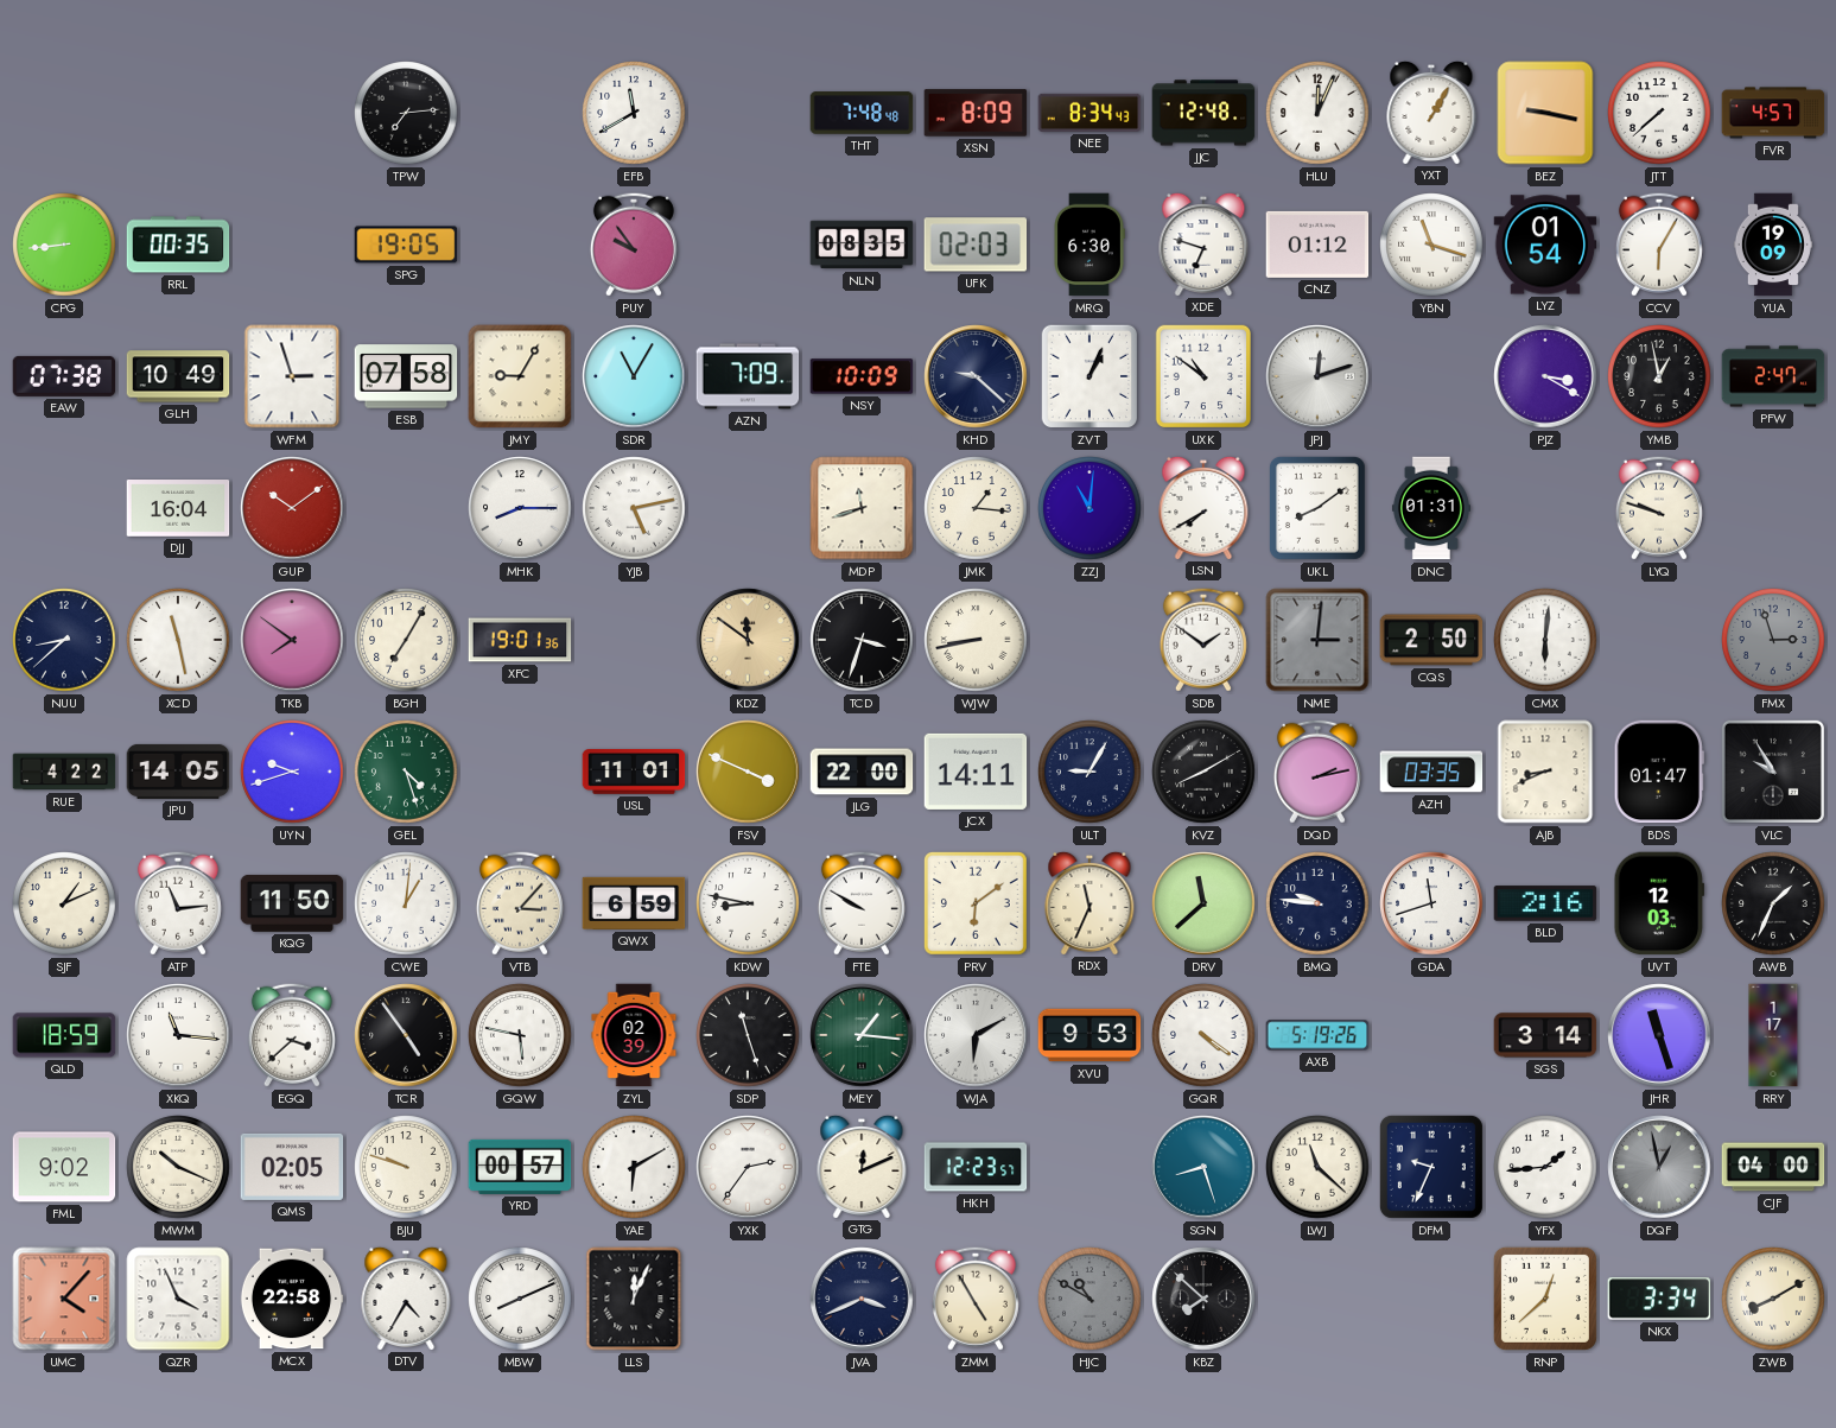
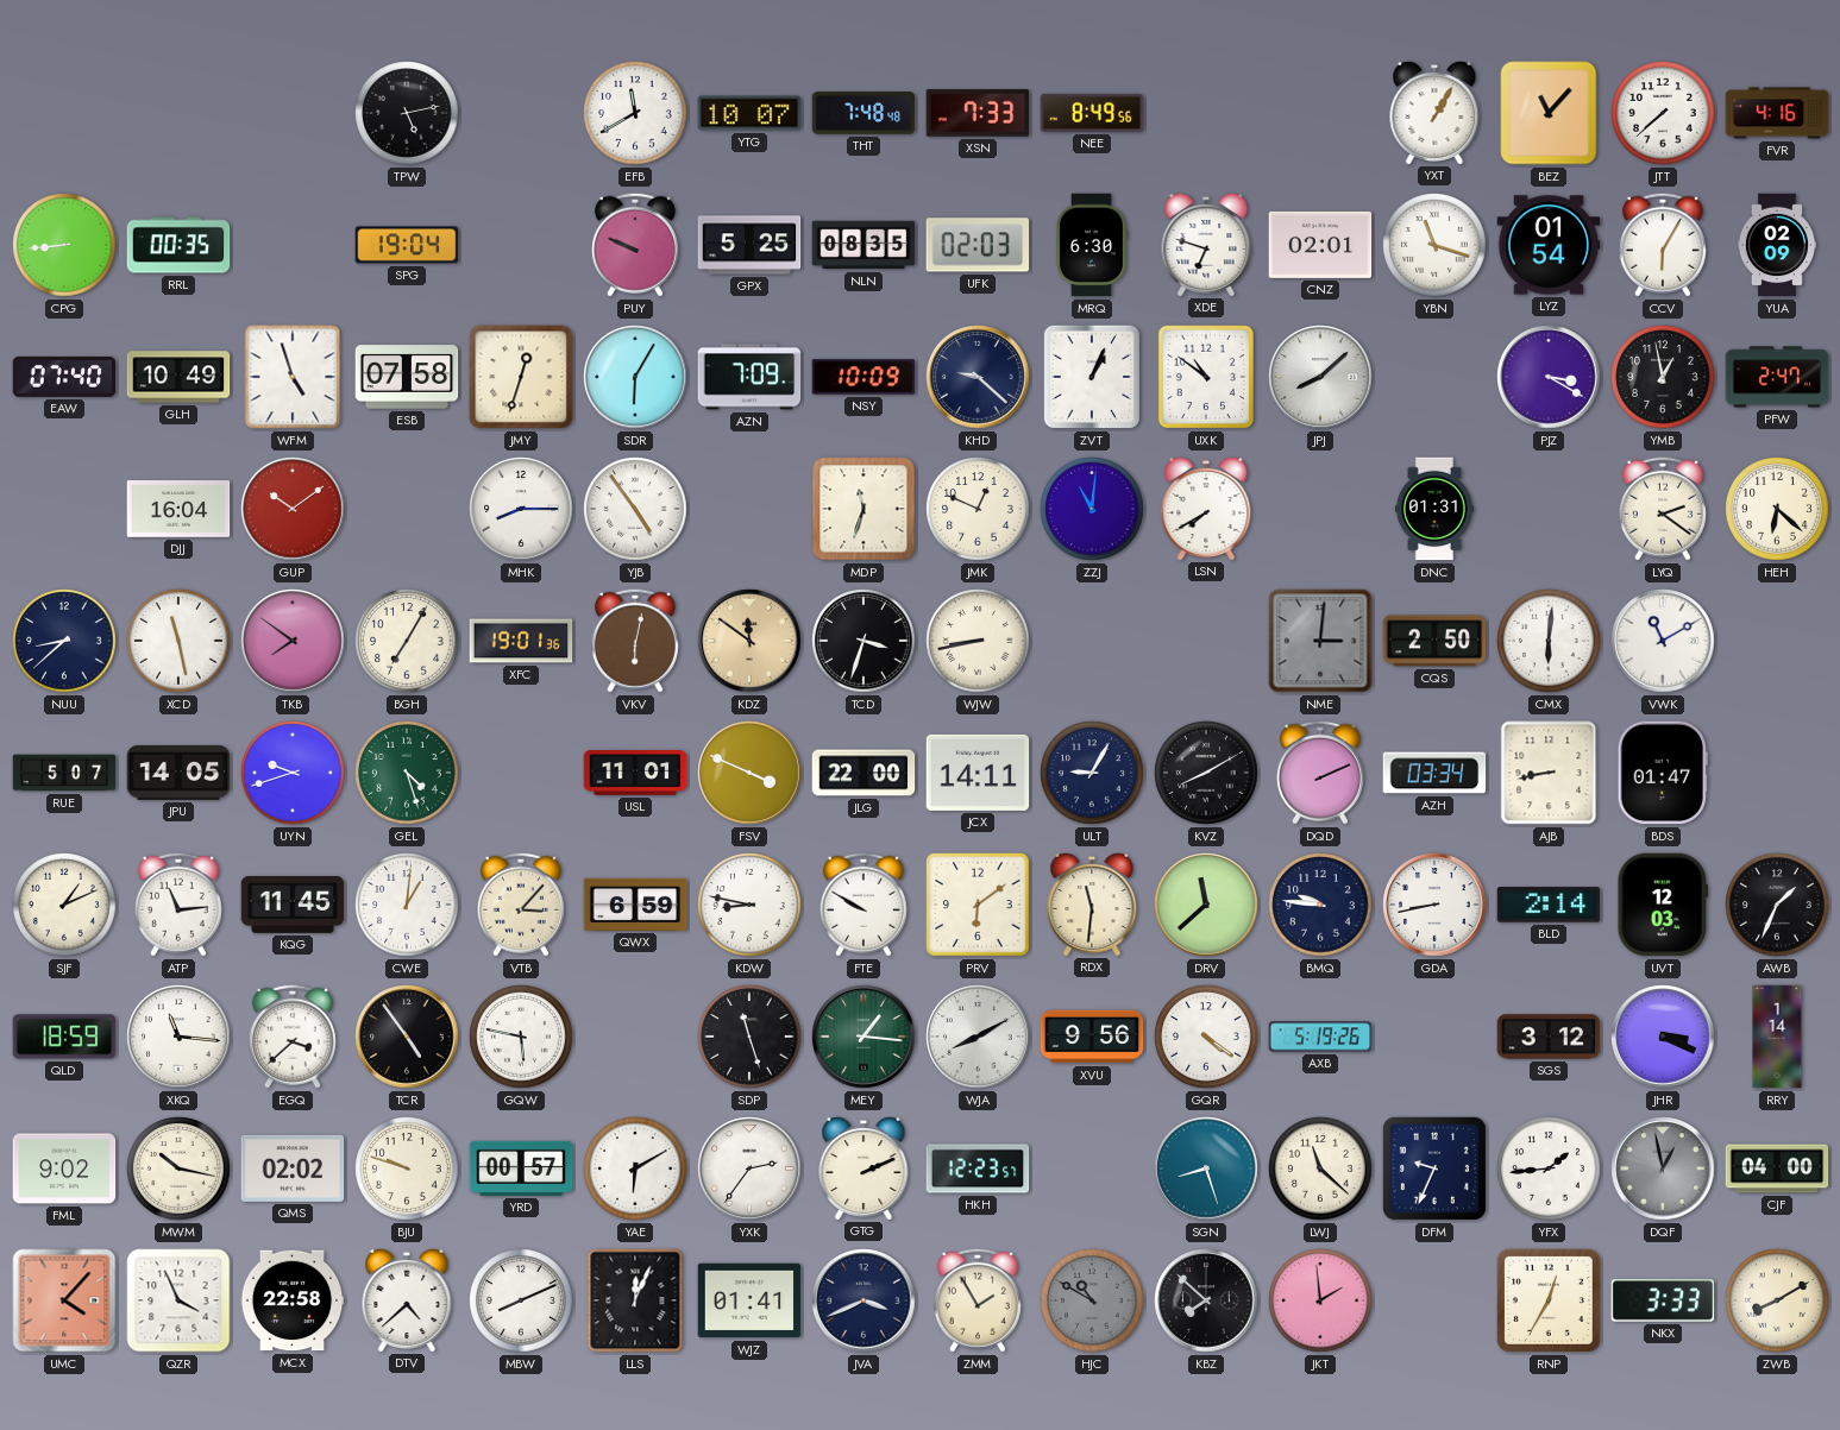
TPW: 7:14 -> 5:13
YTG: none -> 10:07
XSN: 8:09 -> 7:33
NEE: 8:34 -> 8:49
JJC: 12:48 -> none
HLU: 12:04 -> none
BEZ: 9:17 -> 11:07
FVR: 4:57 -> 4:16
SPG: 19:05 -> 19:04
PUY: 9:54 -> 9:49
GPX: none -> 5:25
CNZ: 01:12 -> 02:01
YUA: 19:09 -> 02:09
EAW: 07:38 -> 07:40
WFM: 2:57 -> 4:57
JMY: 9:05 -> 12:33
SDR: 11:05 -> 6:05
JPJ: 12:12 -> 8:08
YJB: 5:13 -> 4:54
MDP: 11:42 -> 11:33
JMK: 1:16 -> 12:49
UKL: 8:09 -> none
LYQ: 9:48 -> 2:21
HEH: none -> 6:22
VKV: none -> 6:02
SDB: 1:51 -> none
VWK: none -> 11:10
FMX: 2:57 -> none
RUE: 4:22 -> 5:07
DQD: 2:13 -> 2:11
AZH: 03:35 -> 03:34
AJB: 8:41 -> 8:43
VLC: 9:55 -> none
KQG: 11:50 -> 11:45
RDX: 11:34 -> 11:31
GDA: 11:42 -> 8:43
BLD: 2:16 -> 2:14
ZYL: 02:39 -> none
WJA: 6:10 -> 8:10
XVU: 9:53 -> 9:56
SGS: 3:14 -> 3:12
JHR: 11:27 -> 3:19
RRY: 1:17 -> 1:14
MWM: 10:19 -> 10:17
QMS: 02:05 -> 02:02
GTG: 12:11 -> 2:11
DTV: 4:35 -> 4:38
WJZ: none -> 01:41
ZMM: 4:55 -> 1:55
JKT: none -> 1:59
RNP: 12:38 -> 12:35
NKX: 3:34 -> 3:33
